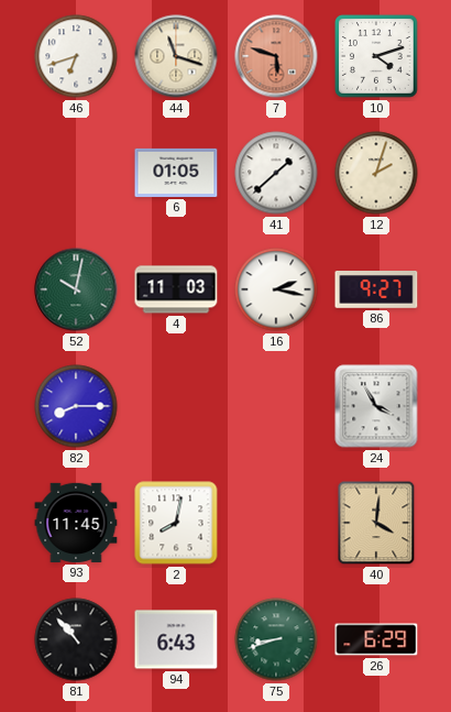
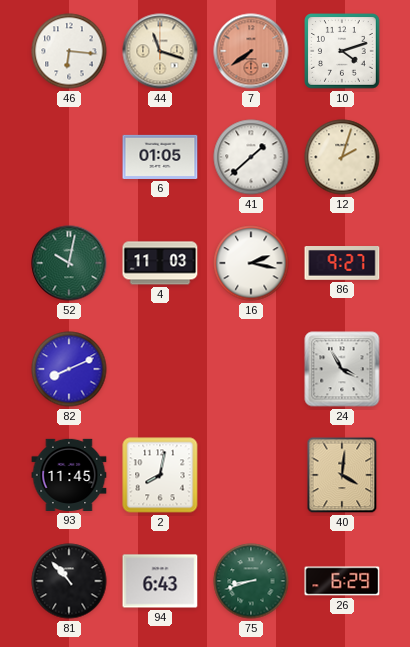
46: 6:42 -> 6:16
7: 5:48 -> 7:39
82: 8:15 -> 8:11
